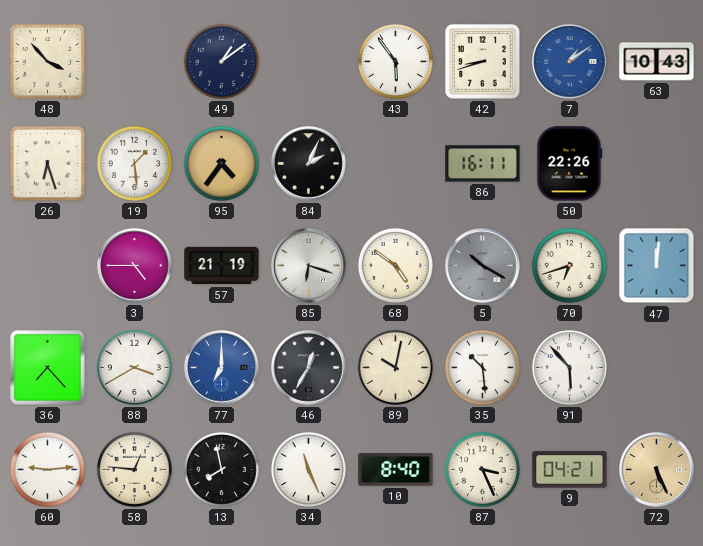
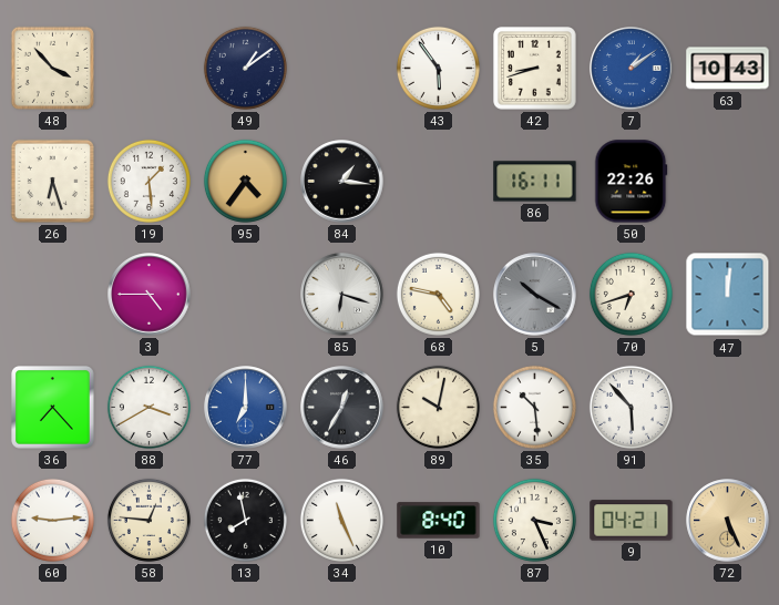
84: 2:04 -> 1:16
57: 21:19 -> none
68: 4:51 -> 4:47
